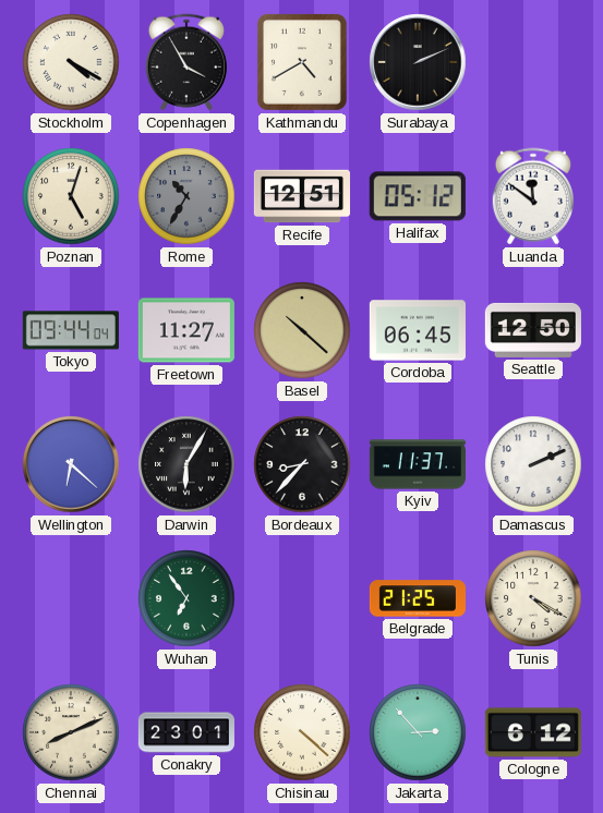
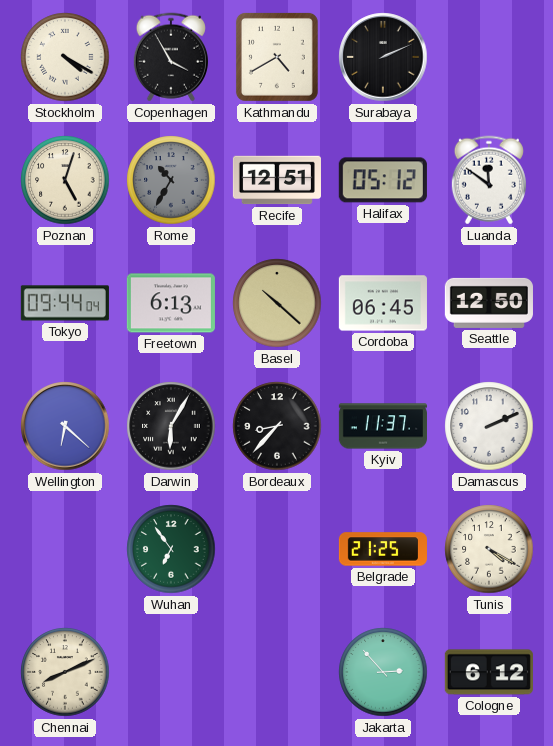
Freetown: 11:27 -> 6:13
Conakry: 23:01 -> none
Chisinau: 4:22 -> none
